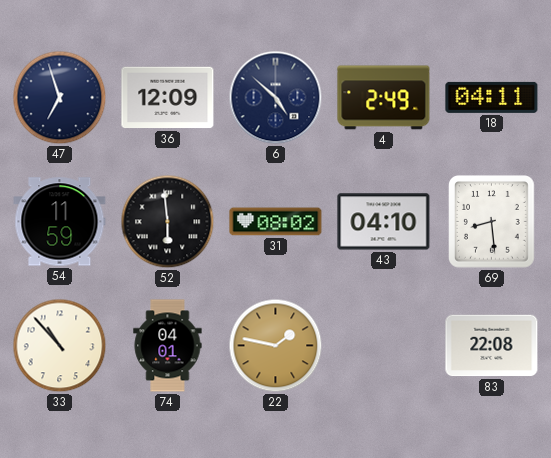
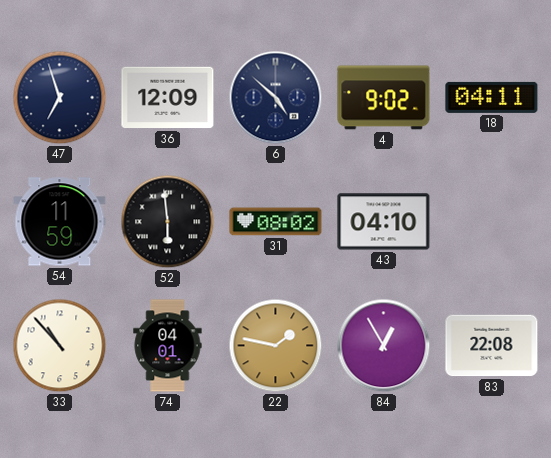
4: 2:49 -> 9:02
69: 8:29 -> none
84: none -> 12:55
